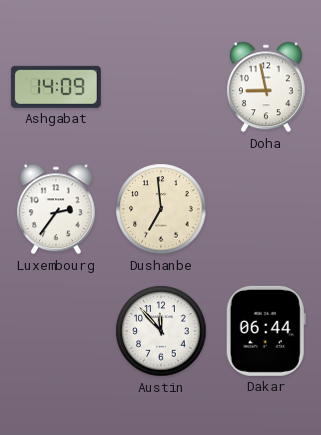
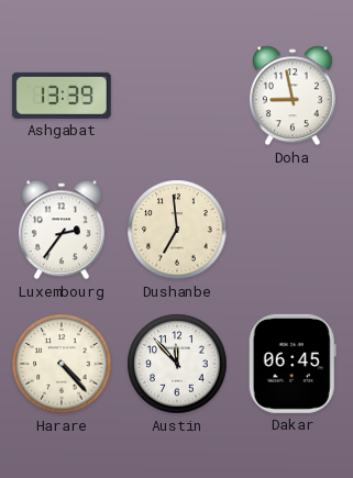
Ashgabat: 14:09 -> 13:39
Harare: none -> 4:23
Dakar: 06:44 -> 06:45
